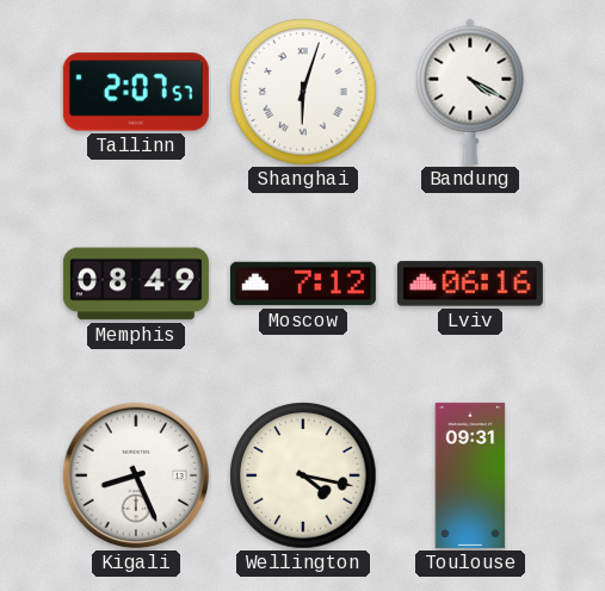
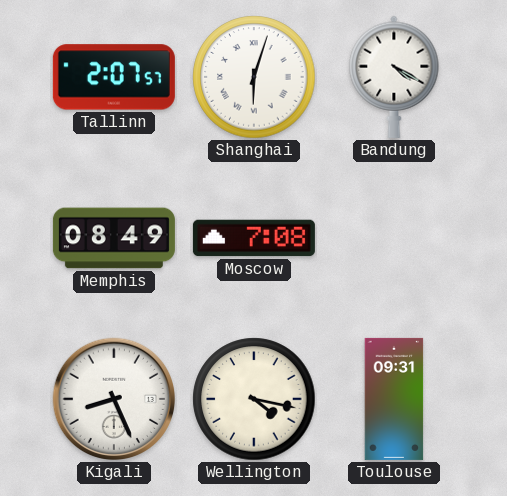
Moscow: 7:12 -> 7:08
Lviv: 06:16 -> none
